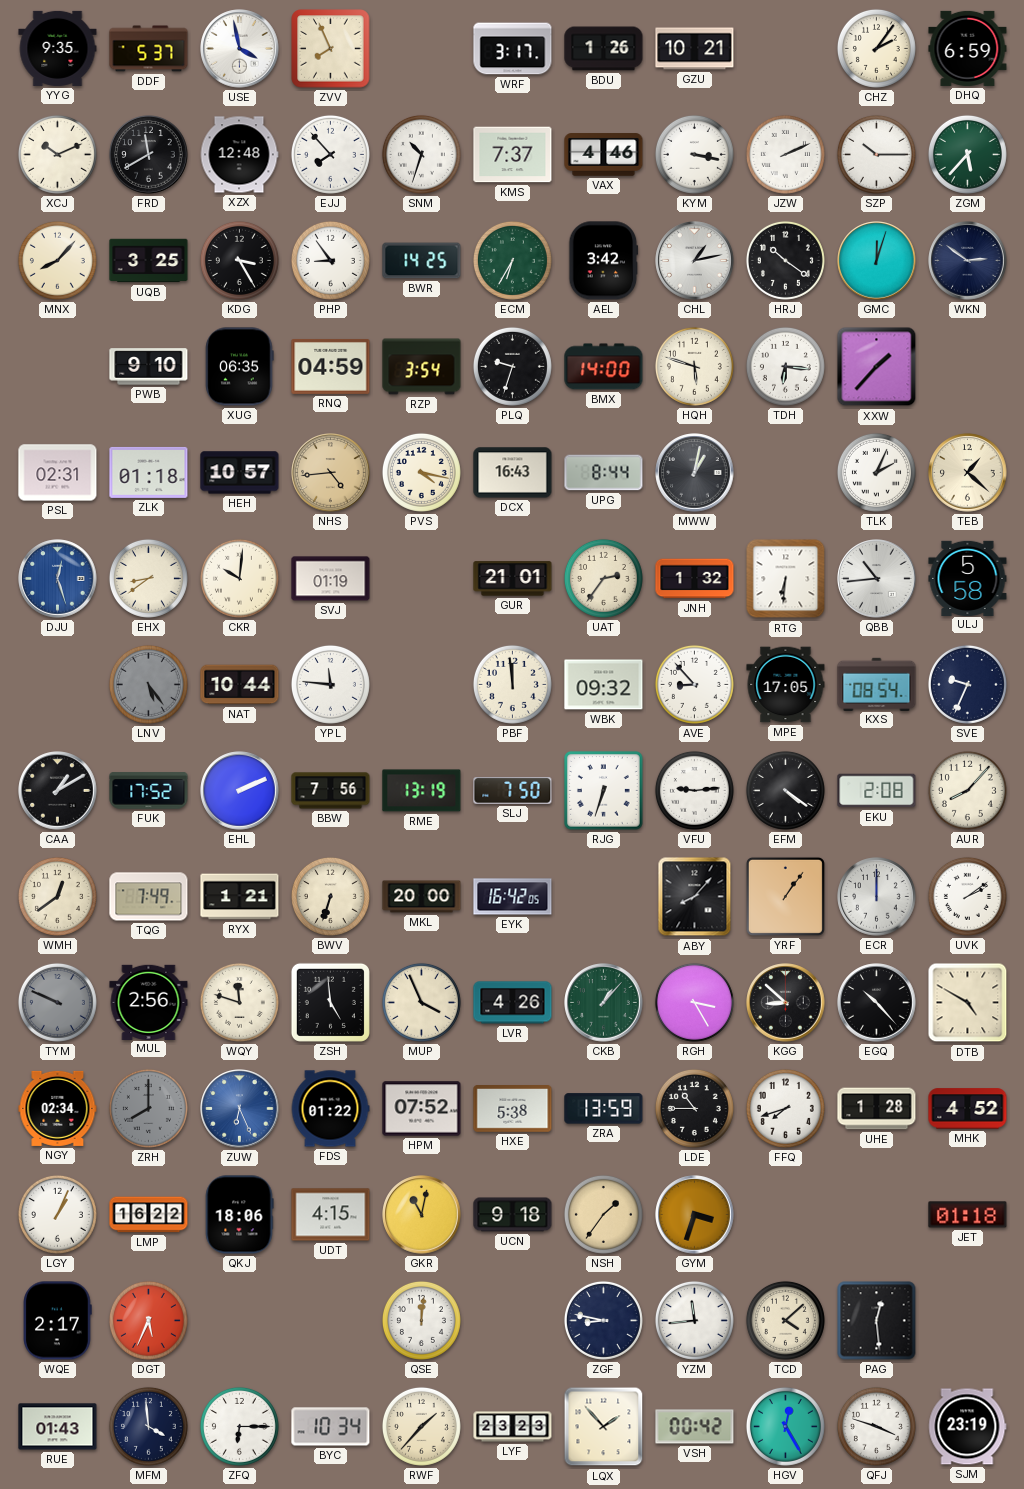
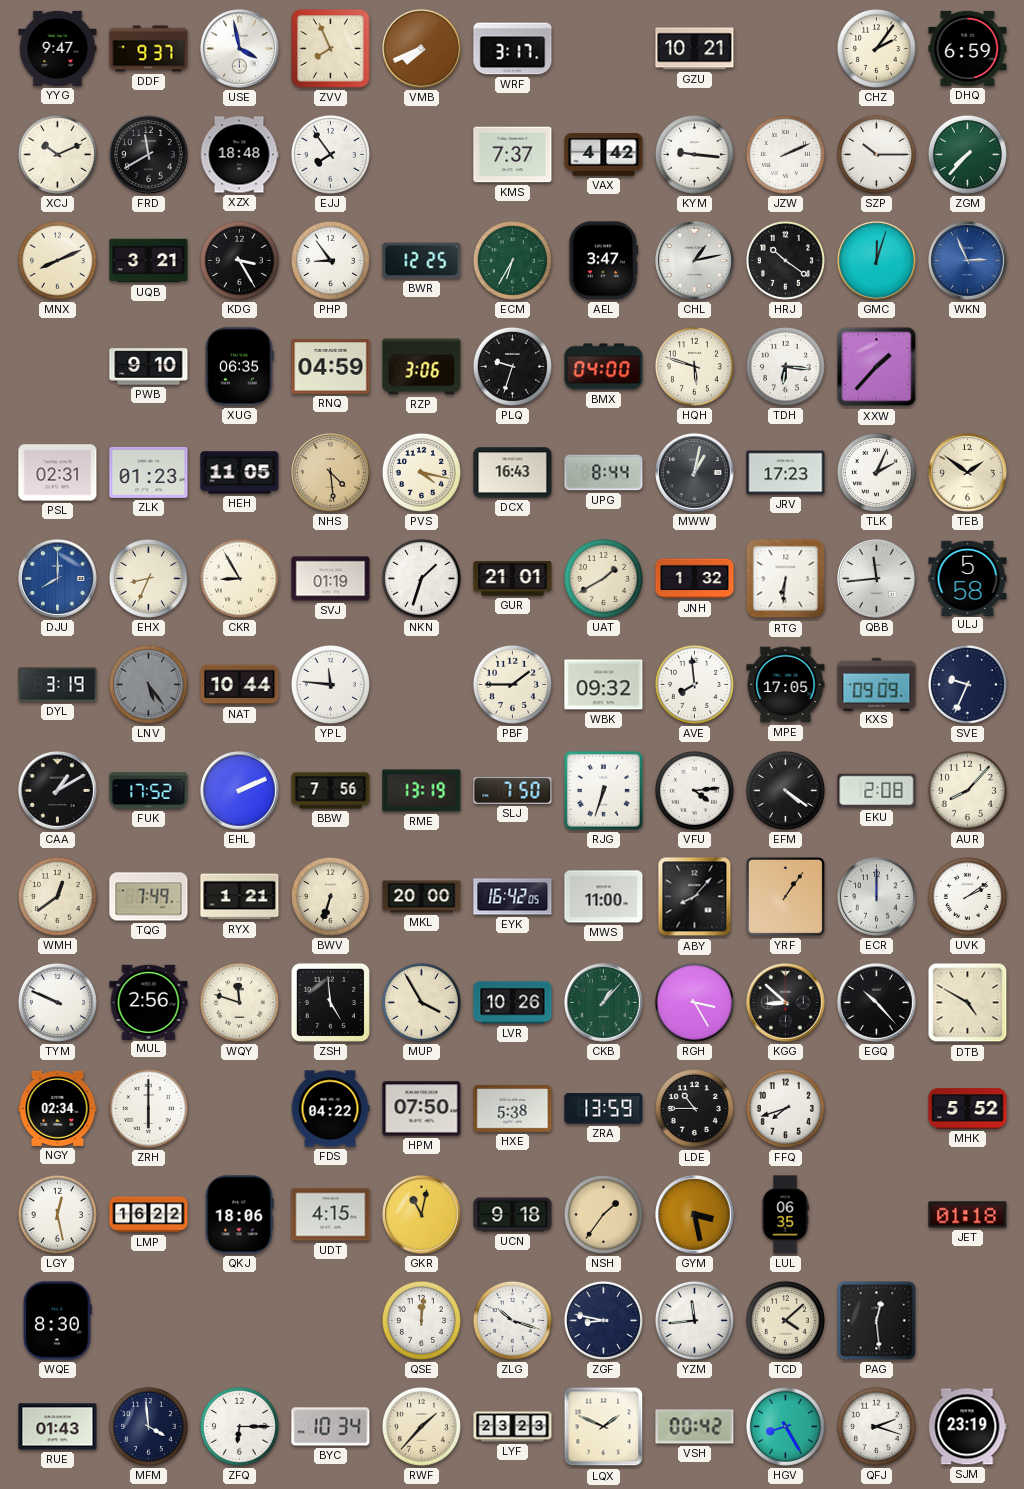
YYG: 9:35 -> 9:47
DDF: 5:37 -> 9:37
VMB: none -> 7:41
BDU: 1:26 -> none
XZX: 12:48 -> 18:48
EJJ: 7:53 -> 7:54
SNM: 10:33 -> none
VAX: 4:46 -> 4:42
KYM: 3:17 -> 9:16
ZGM: 5:37 -> 7:37
MNX: 8:07 -> 8:11
UQB: 3:25 -> 3:21
BWR: 14:25 -> 12:25
AEL: 3:42 -> 3:47
WKN: 2:51 -> 2:56
WKN dial: navy -> blue
RZP: 3:54 -> 3:06
BMX: 14:00 -> 04:00
ZLK: 01:18 -> 01:23
HEH: 10:57 -> 11:05
NHS: 4:44 -> 4:29
JRV: none -> 17:23
TEB: 1:22 -> 1:51
DJU: 12:27 -> 8:00
EHX: 8:39 -> 8:34
CKR: 10:01 -> 8:55
NKN: none -> 1:33
UAT: 2:36 -> 1:40
QBB: 10:44 -> 11:44
DYL: none -> 3:19
PBF: 11:59 -> 1:45
AVE: 8:53 -> 7:59
KXS: 08:54 -> 09:09
VFU: 9:14 -> 4:14
MWS: none -> 11:00
TYM dial: grey -> white
MUP: 3:56 -> 3:55
LVR: 4:26 -> 10:26
ZRH: 8:00 -> 6:00
ZRH dial: grey -> white
ZUW: 6:26 -> none
FDS: 01:22 -> 04:22
HPM: 07:52 -> 07:50
UHE: 1:28 -> none
MHK: 4:52 -> 5:52
LGY: 1:04 -> 12:28
GYM: 3:33 -> 3:28
LUL: none -> 06:35
WQE: 2:17 -> 8:30
DGT: 5:34 -> none
ZLG: none -> 10:18
LQX: 1:53 -> 1:49
HGV: 12:25 -> 8:25
QFJ: 3:48 -> 2:18
